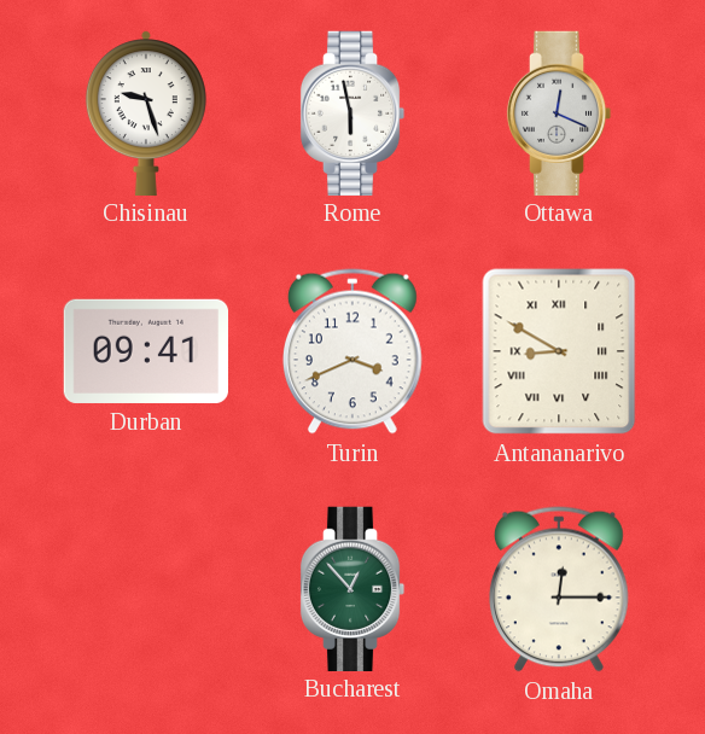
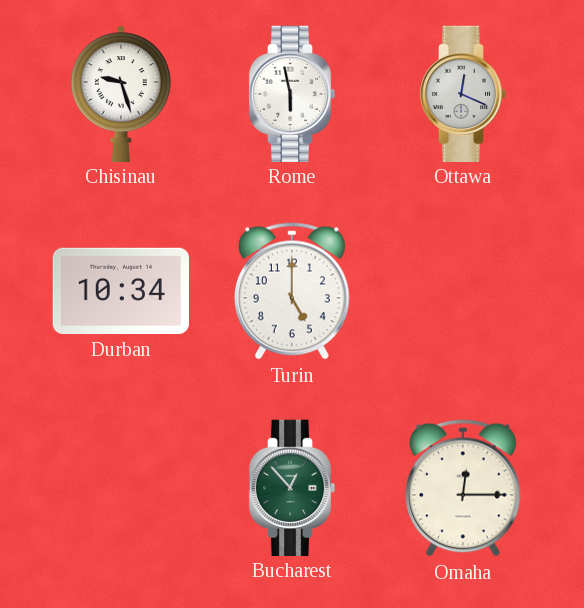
Durban: 09:41 -> 10:34
Turin: 3:41 -> 5:00
Antananarivo: 8:50 -> none
